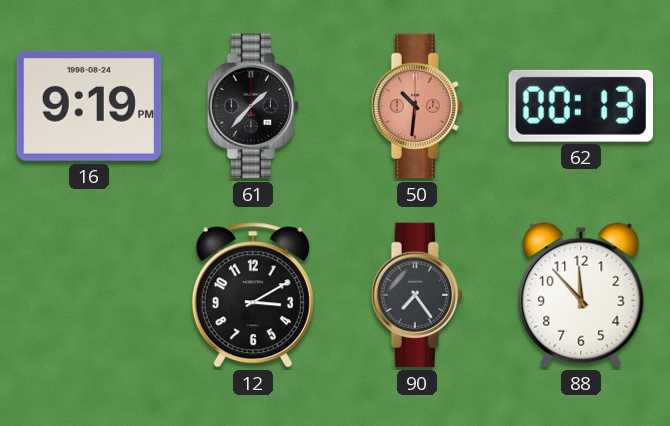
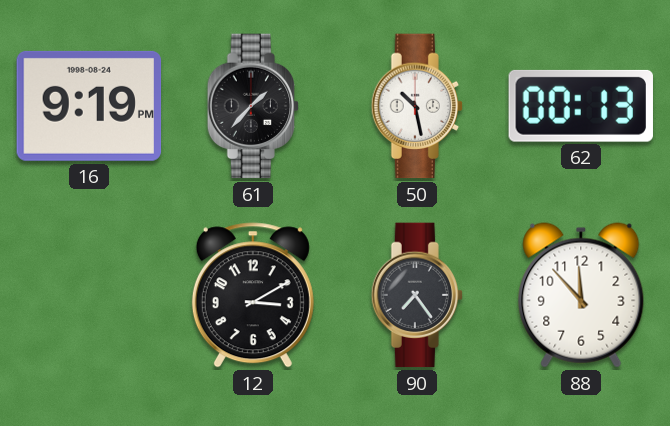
50: 10:31 -> 10:28
50 dial: salmon -> white
